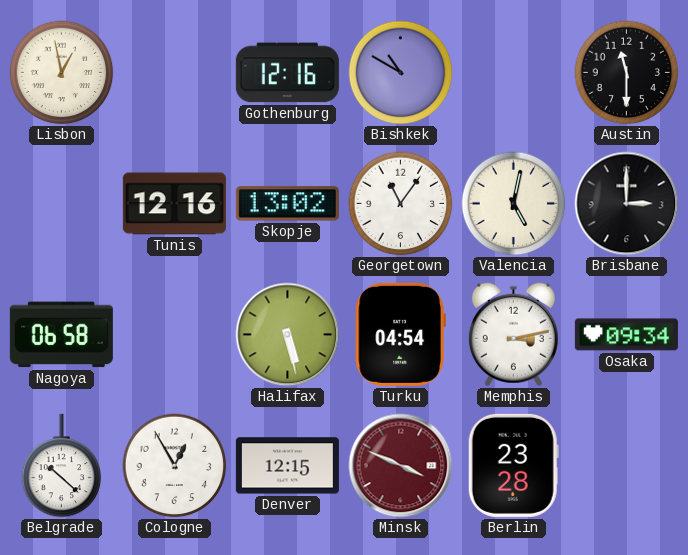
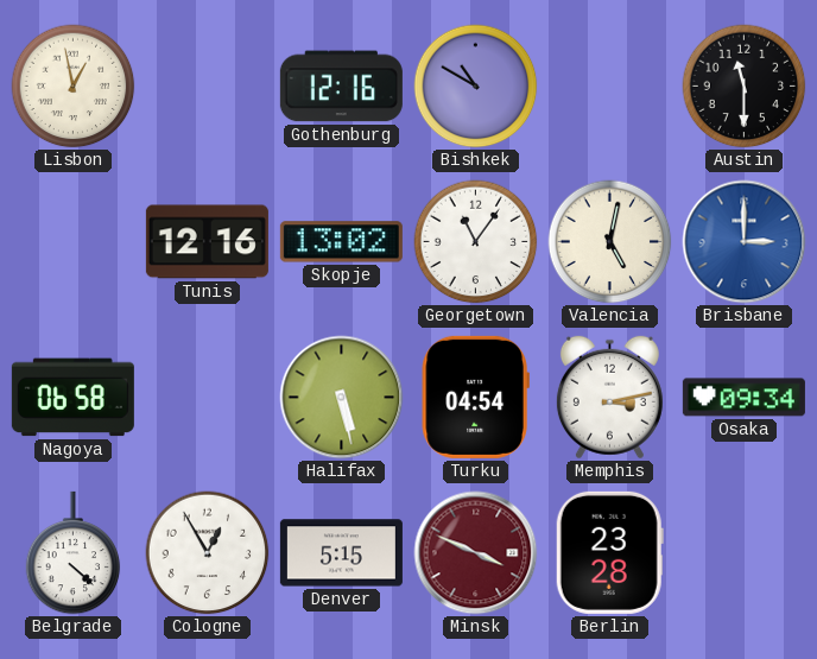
Brisbane dial: black -> blue
Belgrade: 10:22 -> 4:22
Denver: 12:15 -> 5:15
